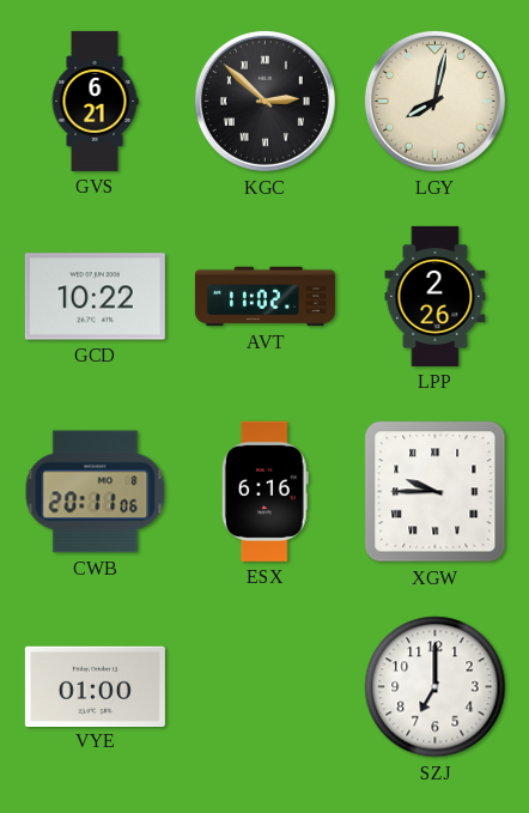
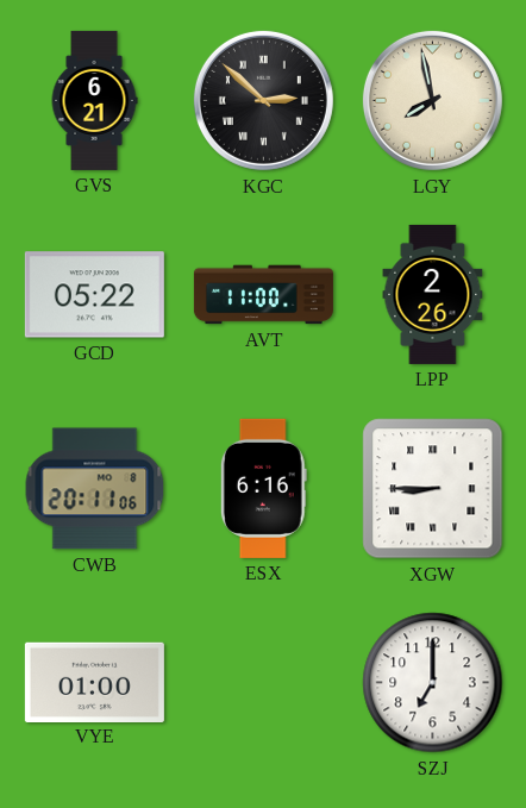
LGY: 8:02 -> 7:58
GCD: 10:22 -> 05:22
AVT: 11:02 -> 11:00
XGW: 9:45 -> 8:45
